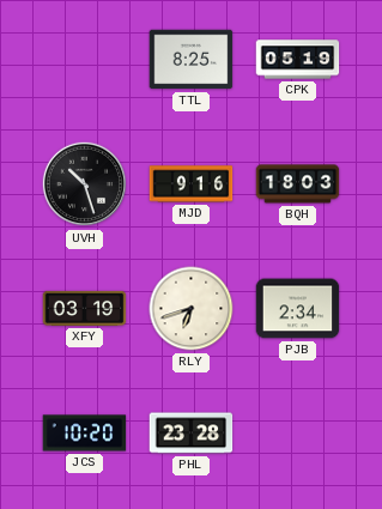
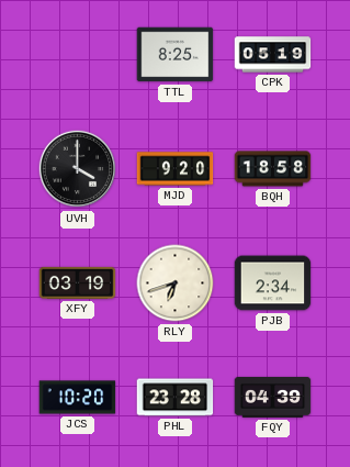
UVH: 10:27 -> 4:00
MJD: 9:16 -> 9:20
BQH: 18:03 -> 18:58
FQY: none -> 04:39
